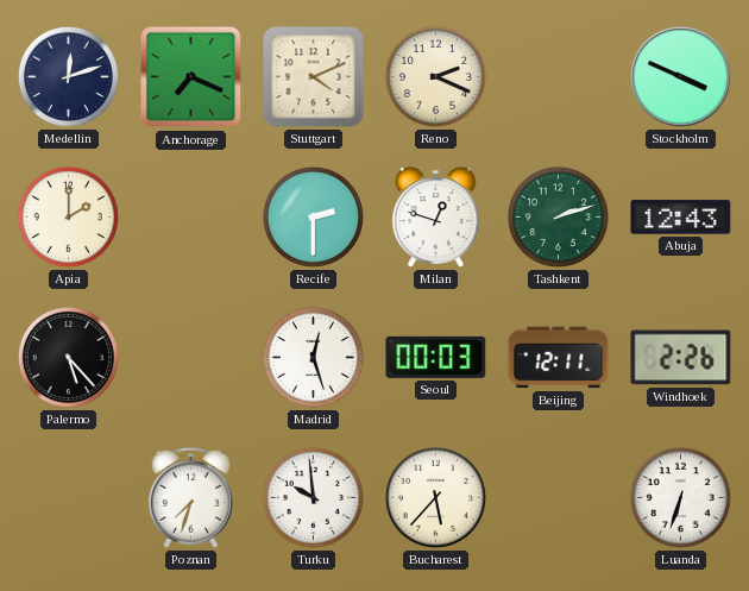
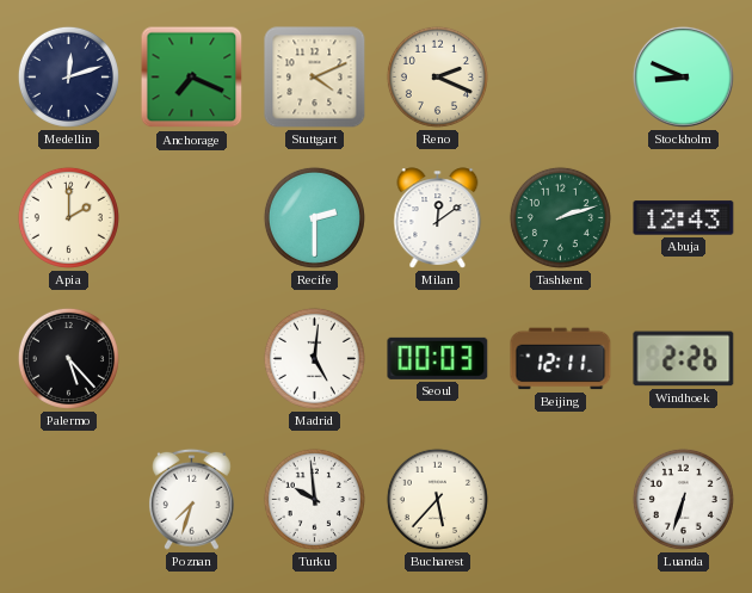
Stockholm: 3:49 -> 8:49
Milan: 12:48 -> 12:09
Madrid: 12:27 -> 5:01
